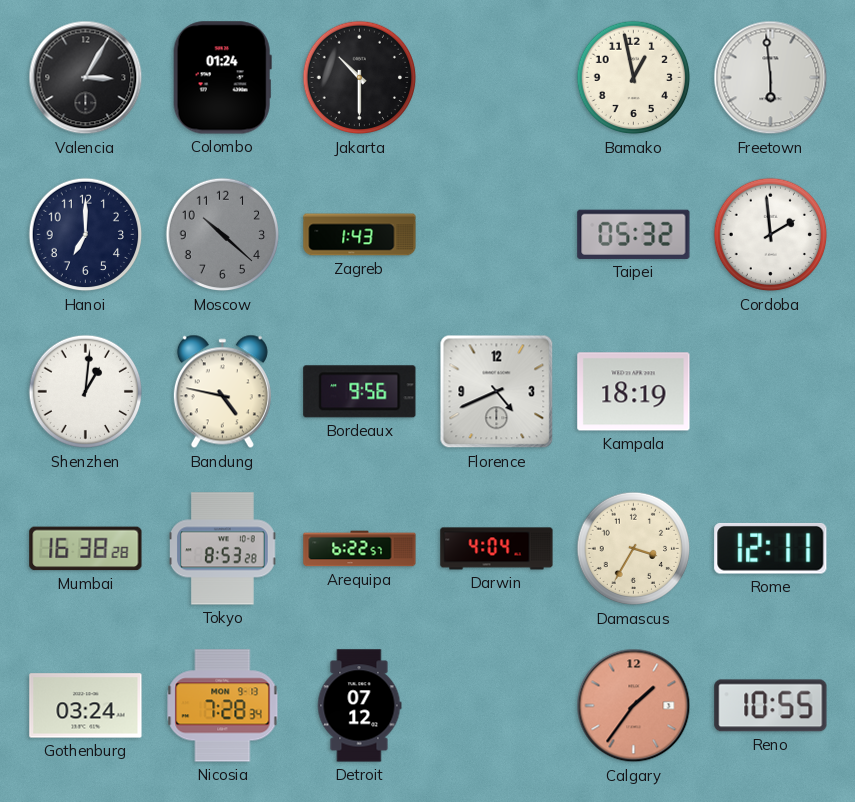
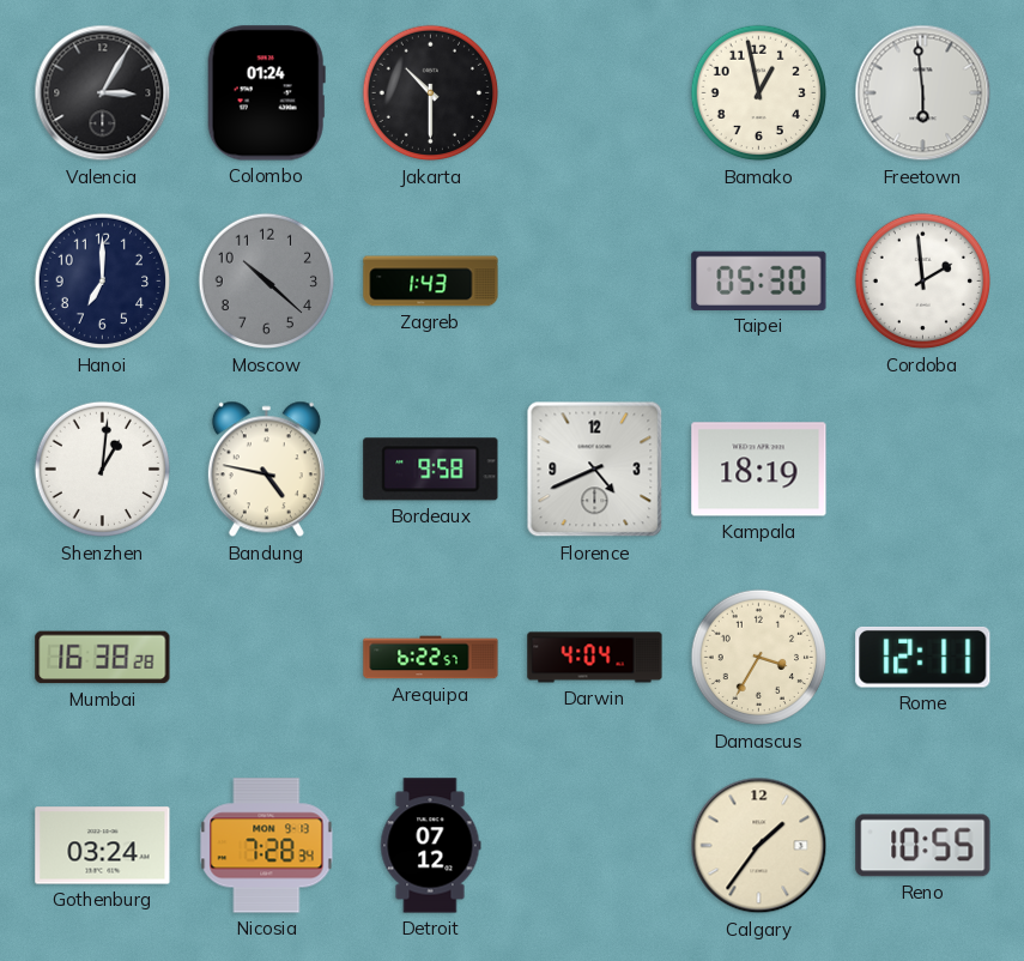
Taipei: 05:32 -> 05:30
Bordeaux: 9:56 -> 9:58
Tokyo: 8:53 -> none
Calgary dial: salmon -> cream
